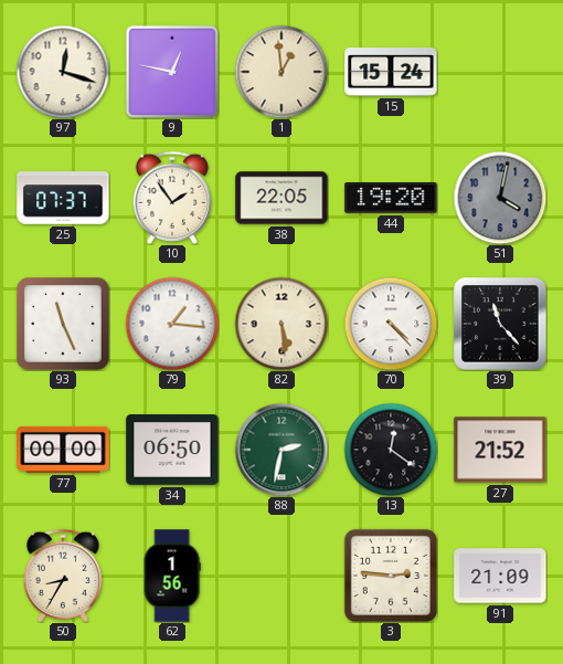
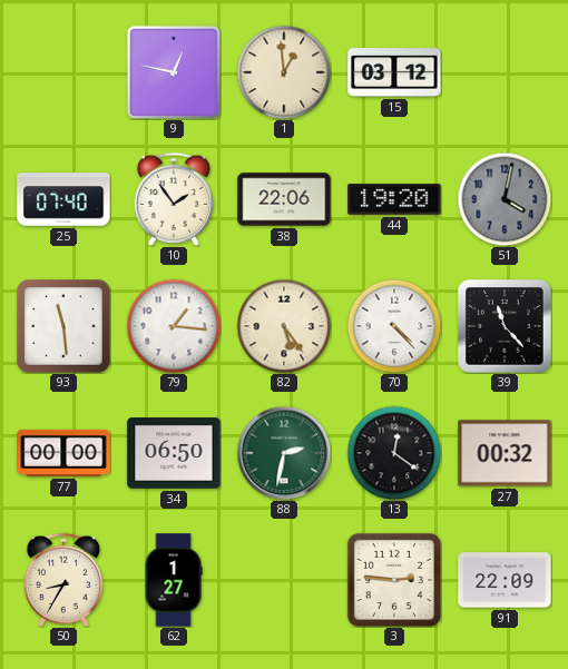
97: 12:18 -> none
15: 15:24 -> 03:12
25: 07:37 -> 07:40
38: 22:05 -> 22:06
93: 11:26 -> 11:29
82: 5:29 -> 5:24
27: 21:52 -> 00:32
62: 1:56 -> 1:27
91: 21:09 -> 22:09
